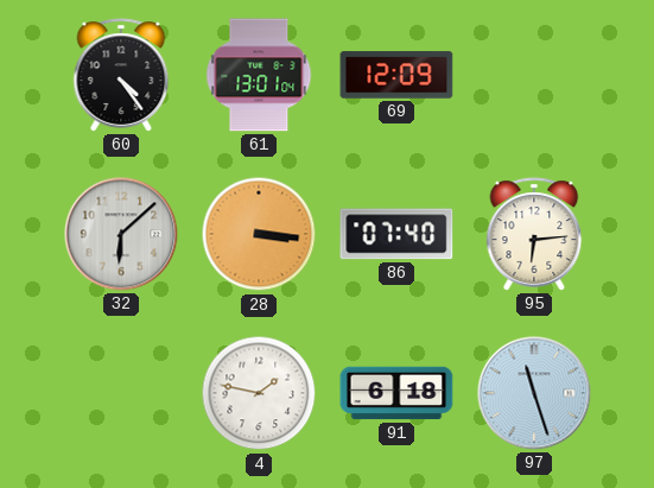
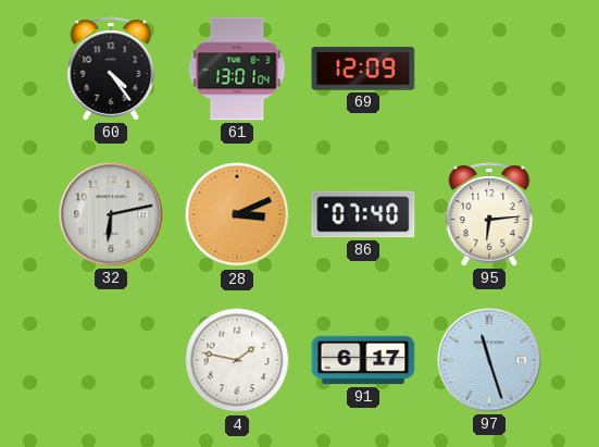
32: 6:08 -> 6:13
28: 3:16 -> 3:11
91: 6:18 -> 6:17
